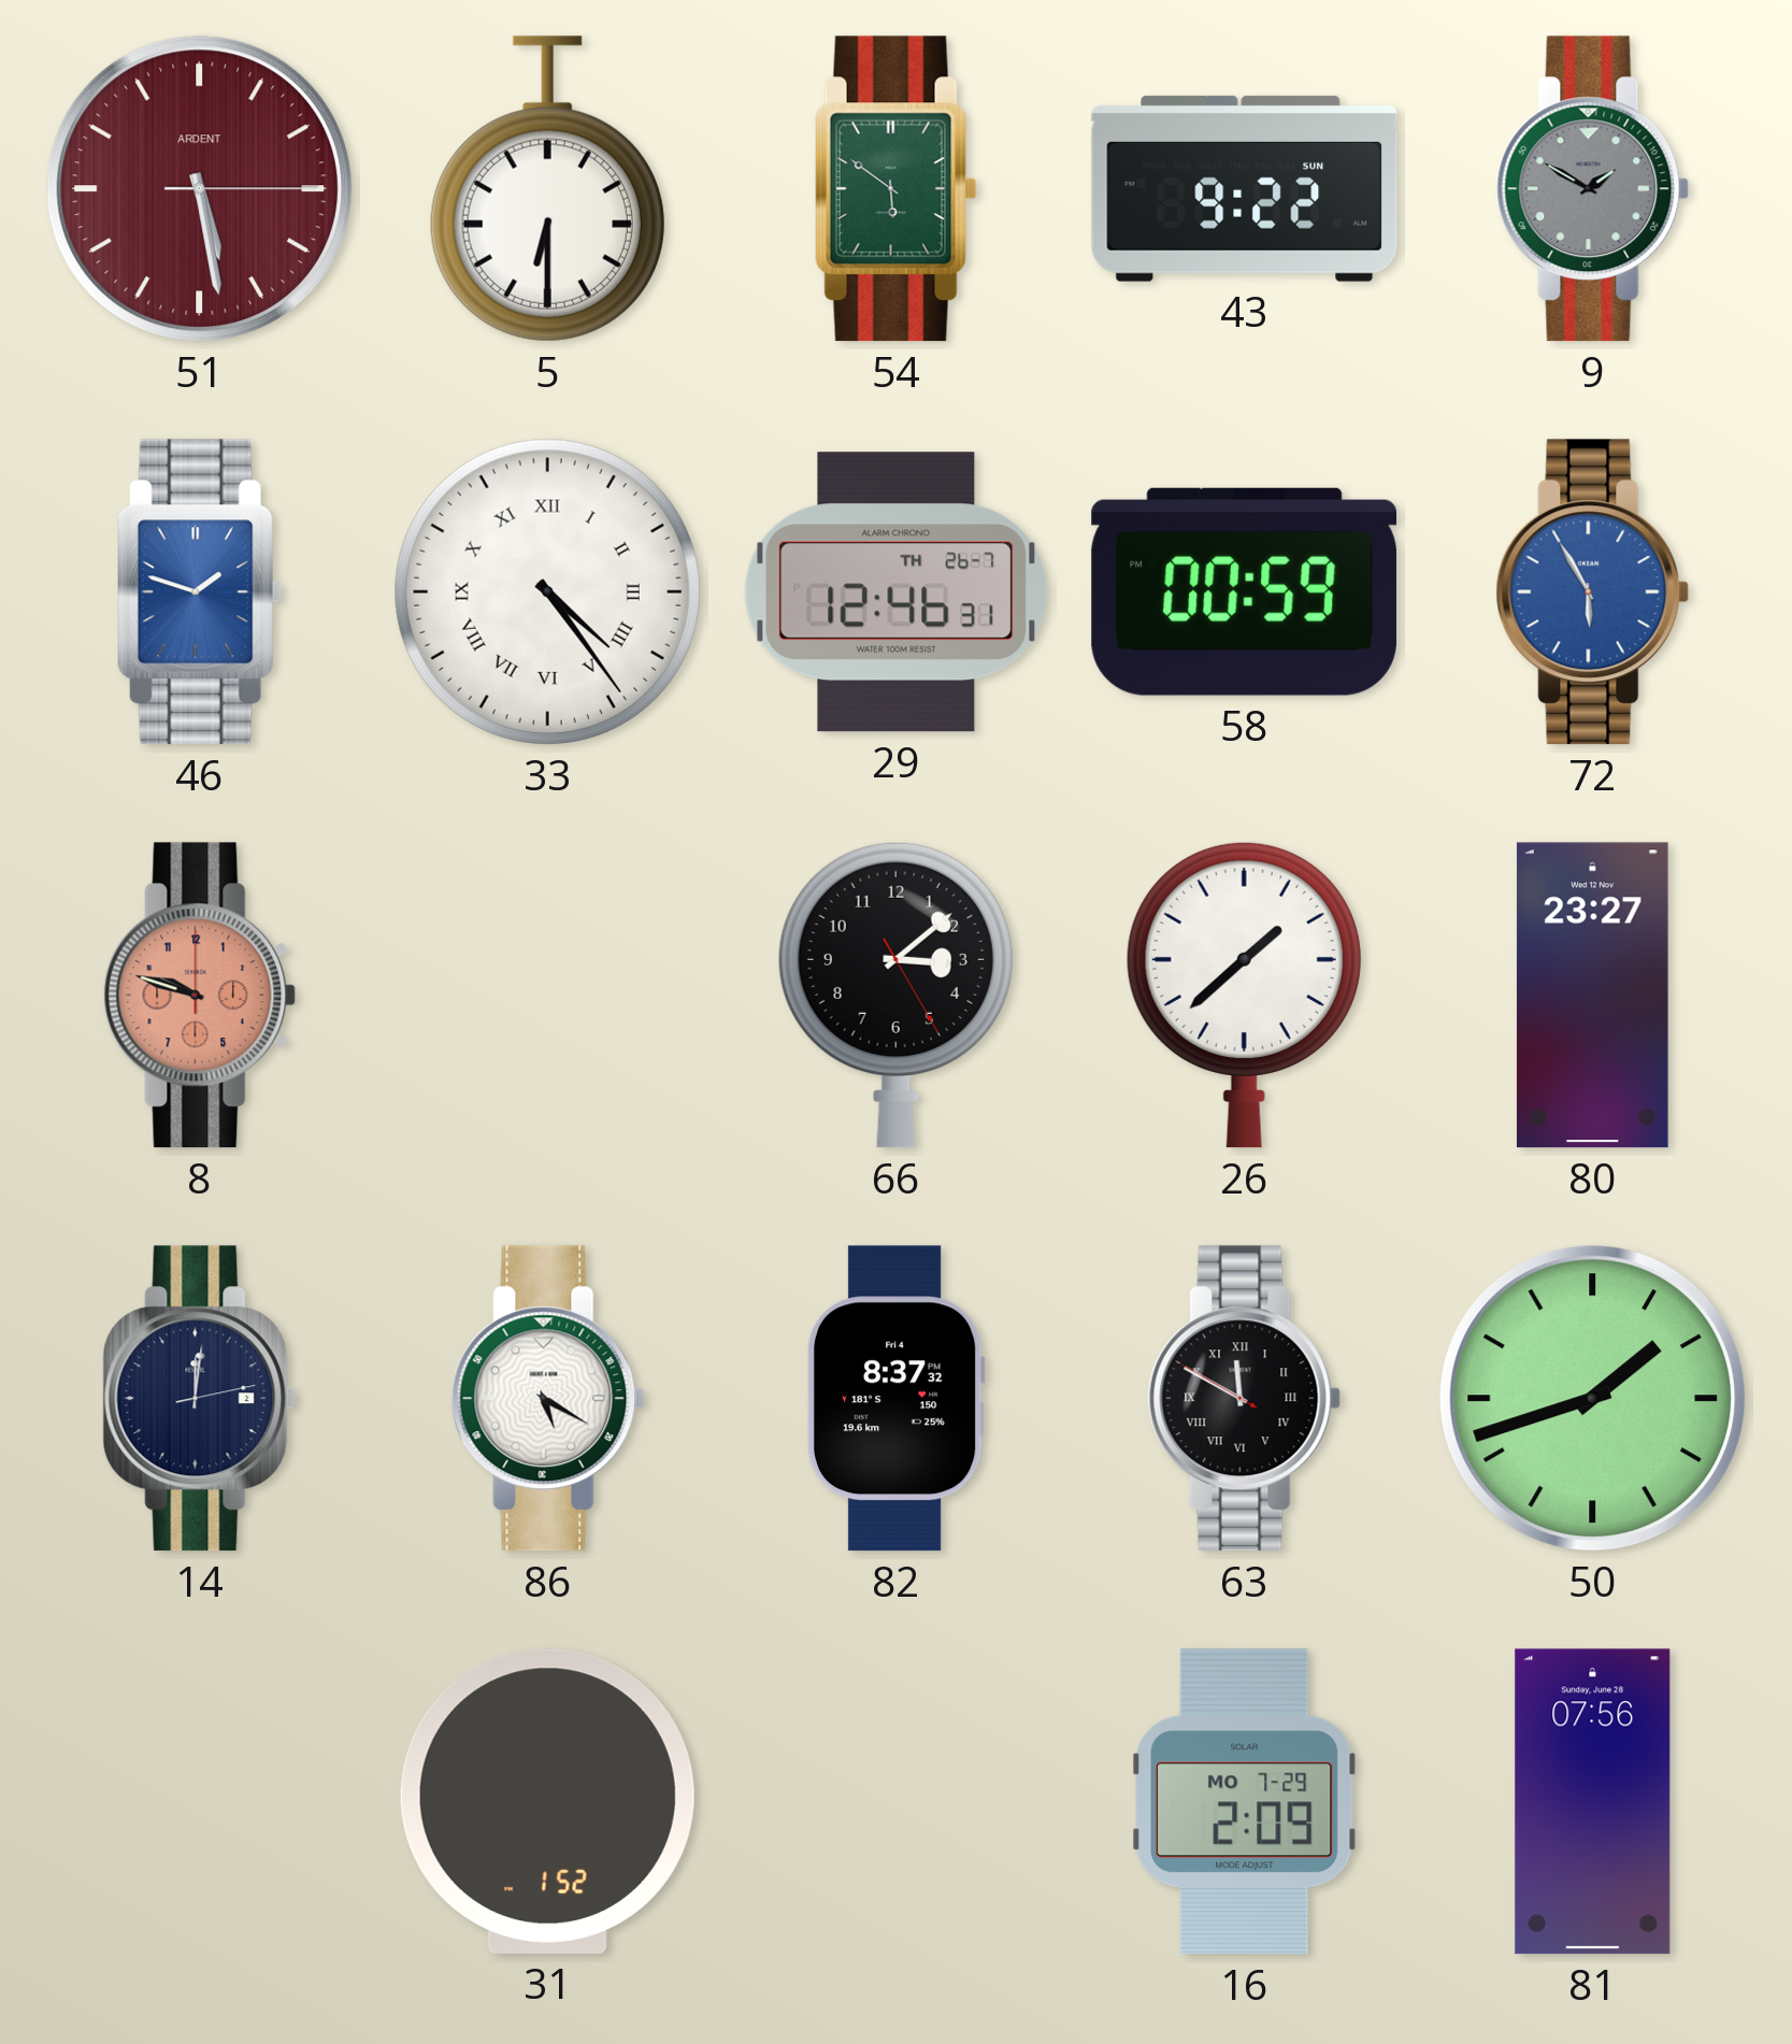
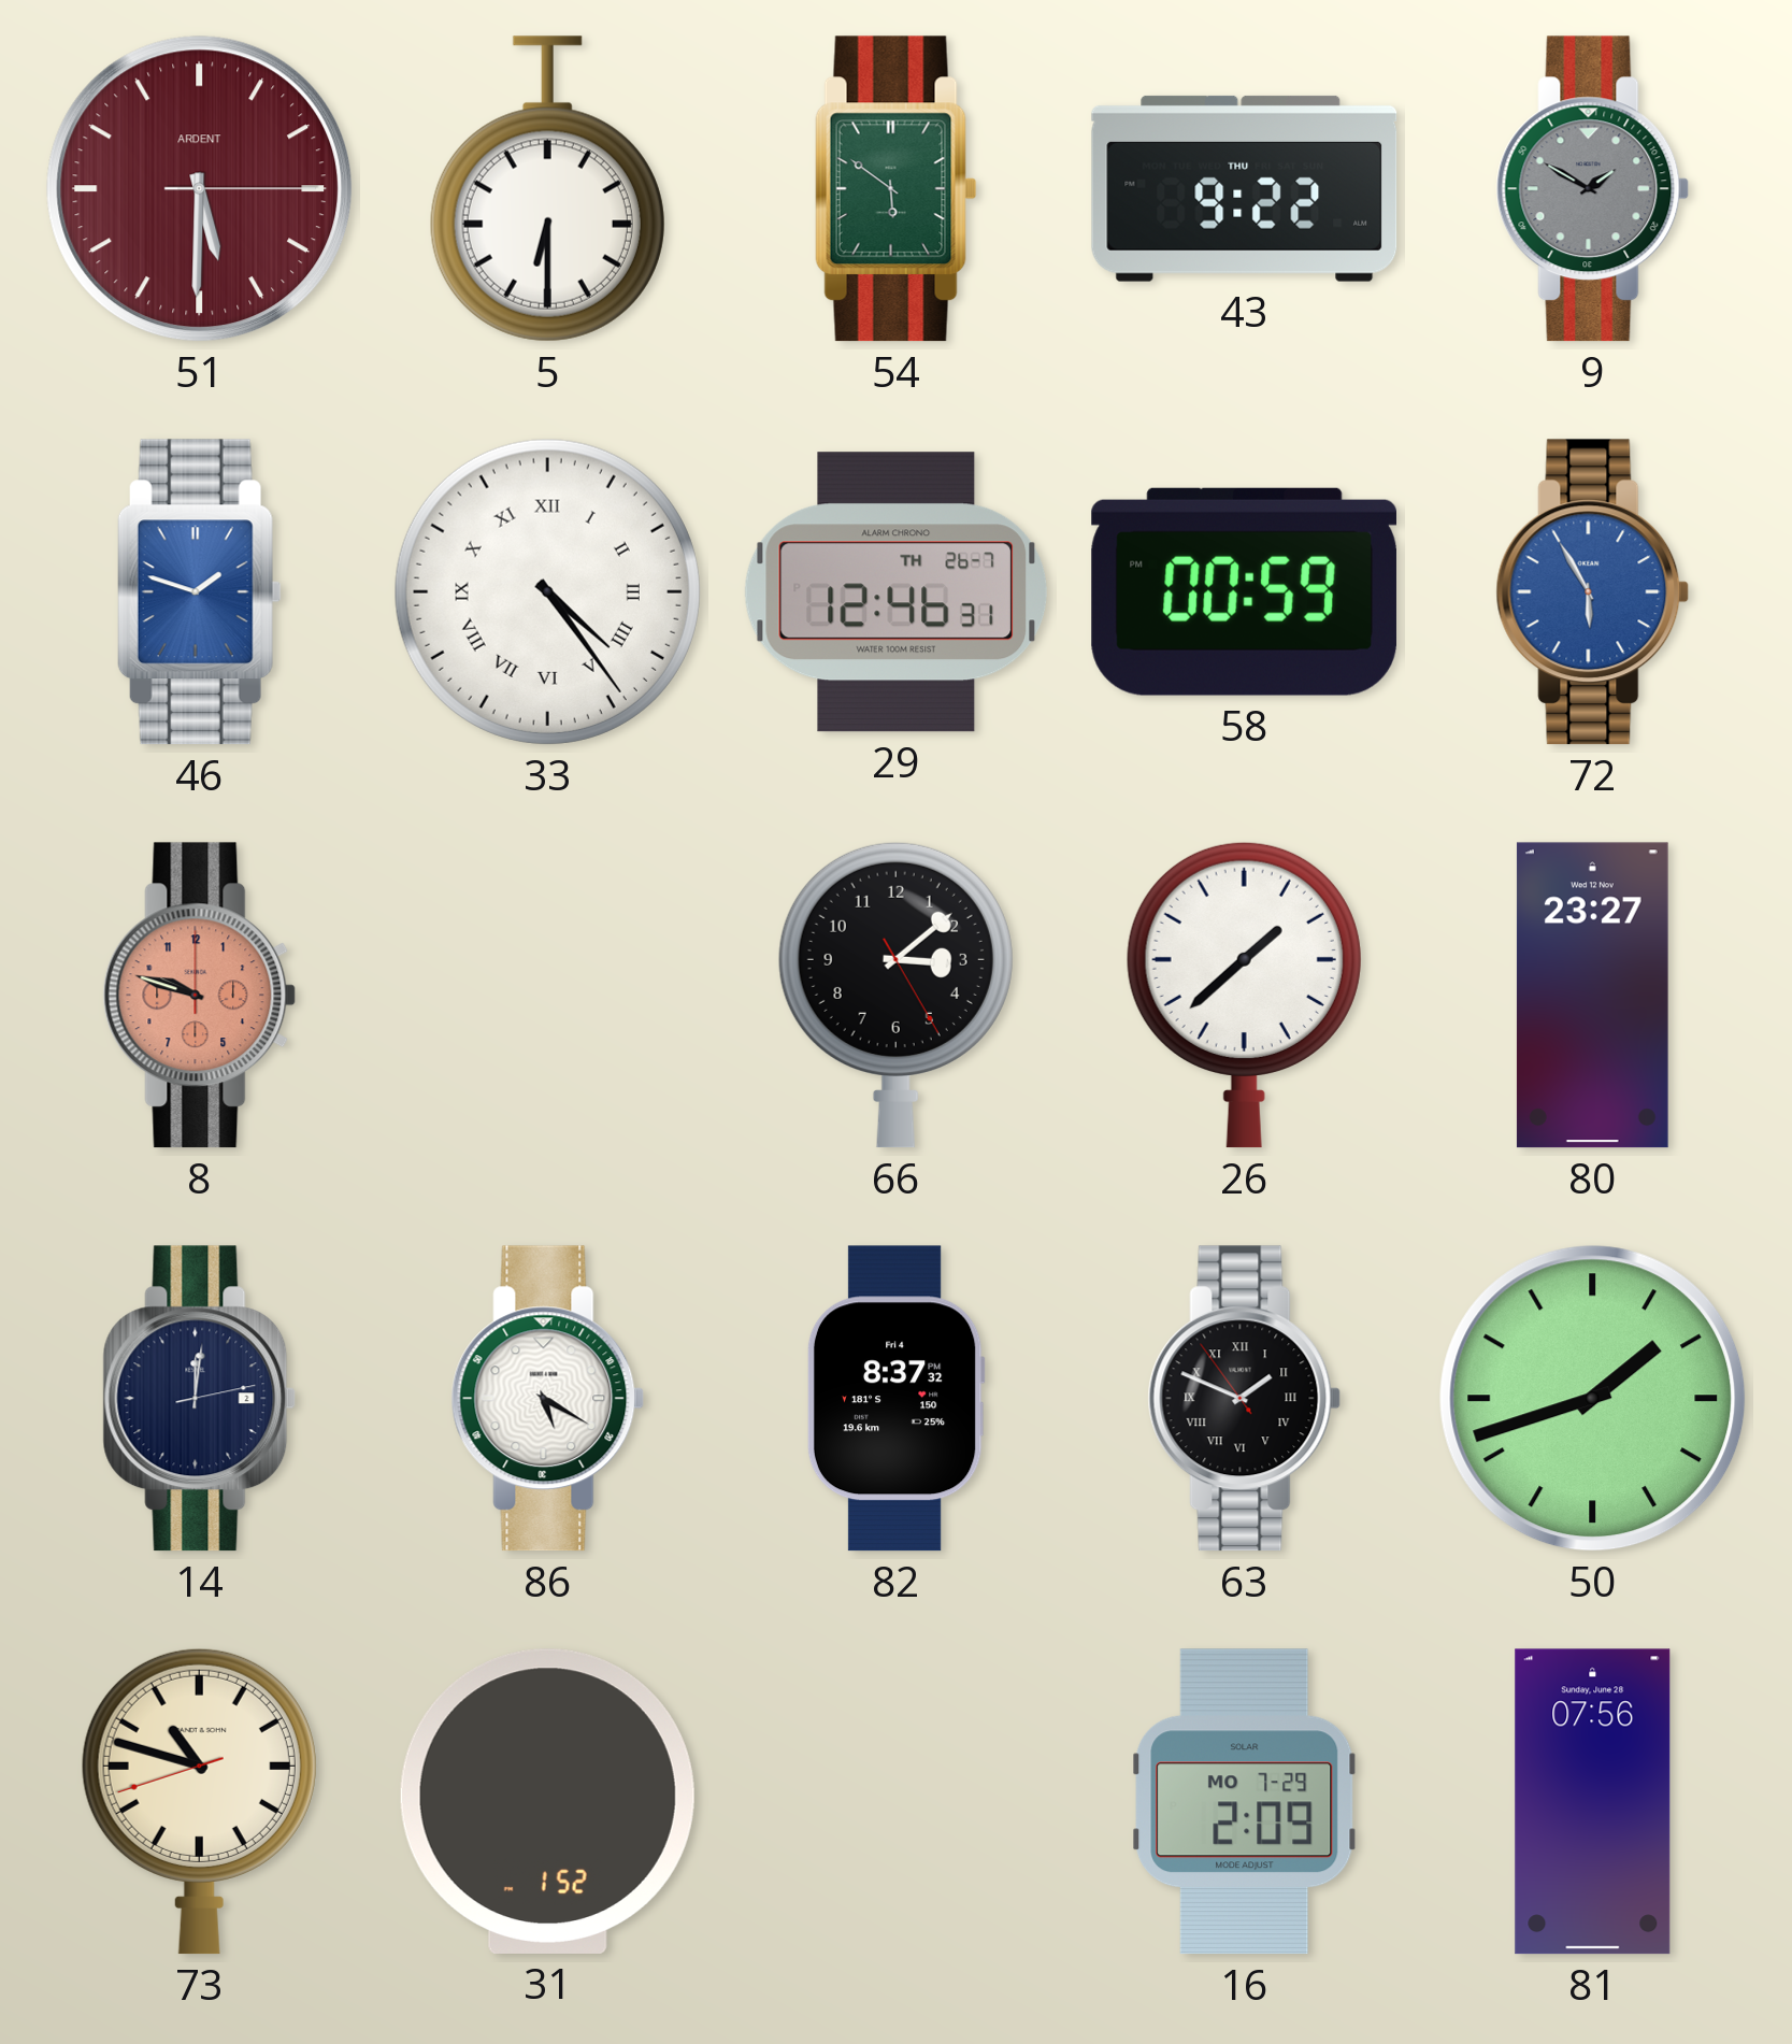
51: 5:28 -> 5:30
43 date: SUN -> THU
63: 11:49 -> 1:48
73: none -> 10:47
